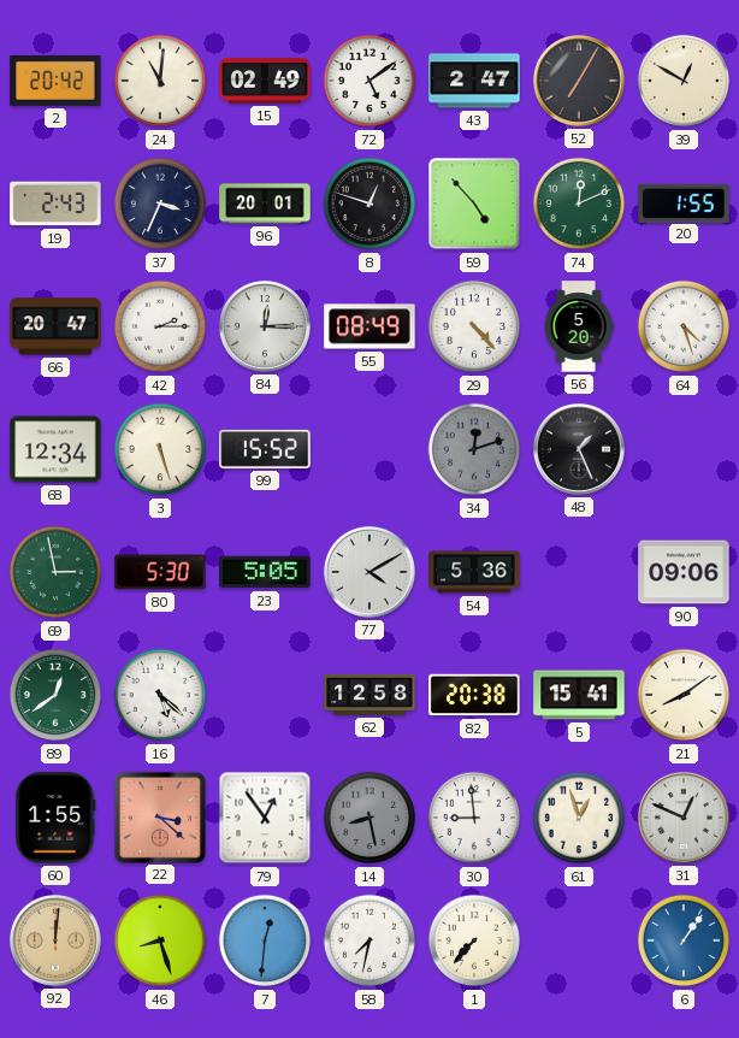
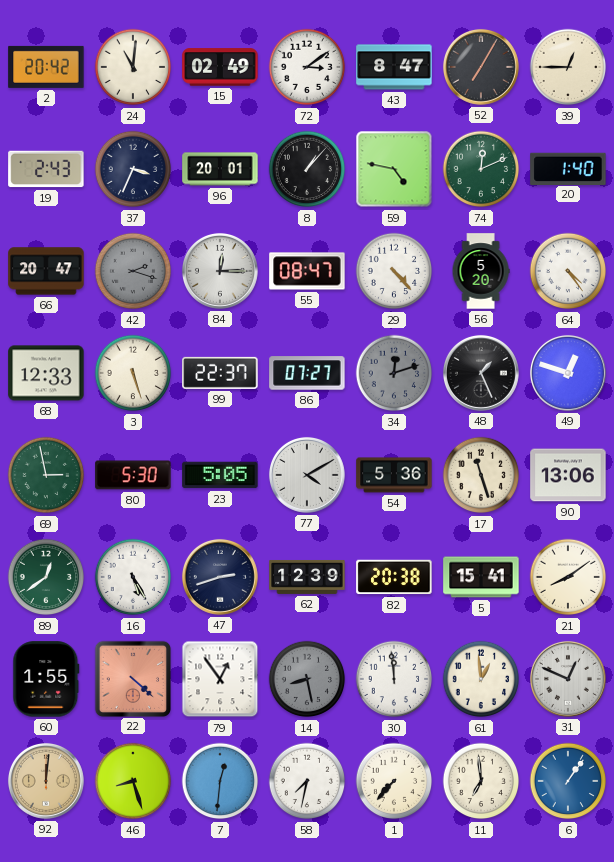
72: 5:09 -> 3:09
43: 2:47 -> 8:47
39: 12:50 -> 12:45
8: 12:48 -> 1:07
59: 4:53 -> 4:47
20: 1:55 -> 1:40
42: 2:15 -> 2:18
42 dial: white -> grey
55: 08:49 -> 08:47
64: 4:27 -> 4:24
68: 12:34 -> 12:33
99: 15:52 -> 22:37
86: none -> 07:27
49: none -> 12:48
17: none -> 11:27
90: 09:06 -> 13:06
16: 5:22 -> 5:25
47: none -> 2:42
62: 12:58 -> 12:39
22: 3:22 -> 4:22
30: 8:59 -> 11:59
61: 12:57 -> 12:59
11: none -> 6:59
